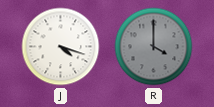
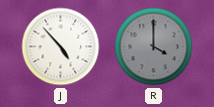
J: 4:18 -> 4:53
